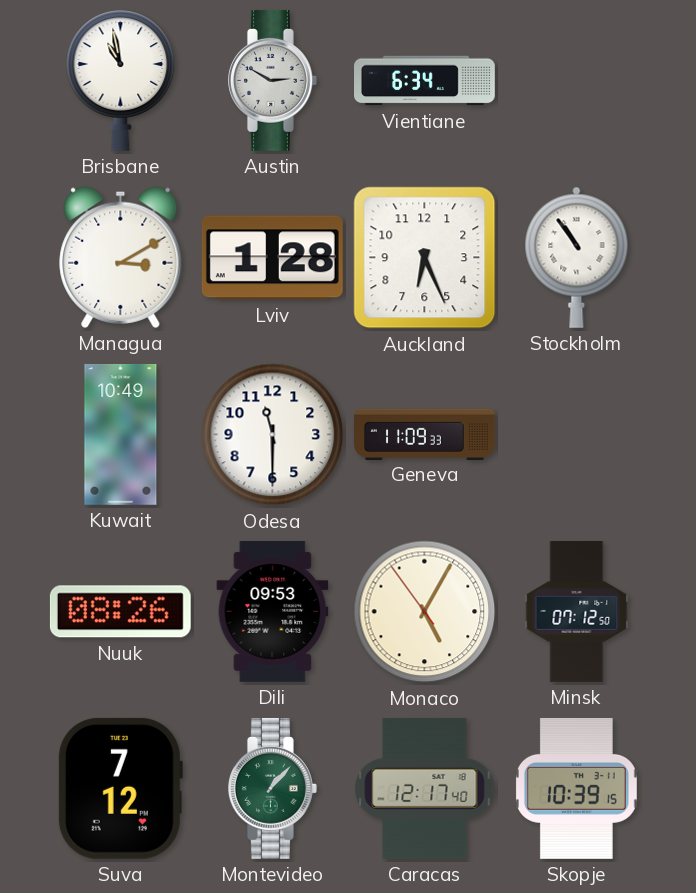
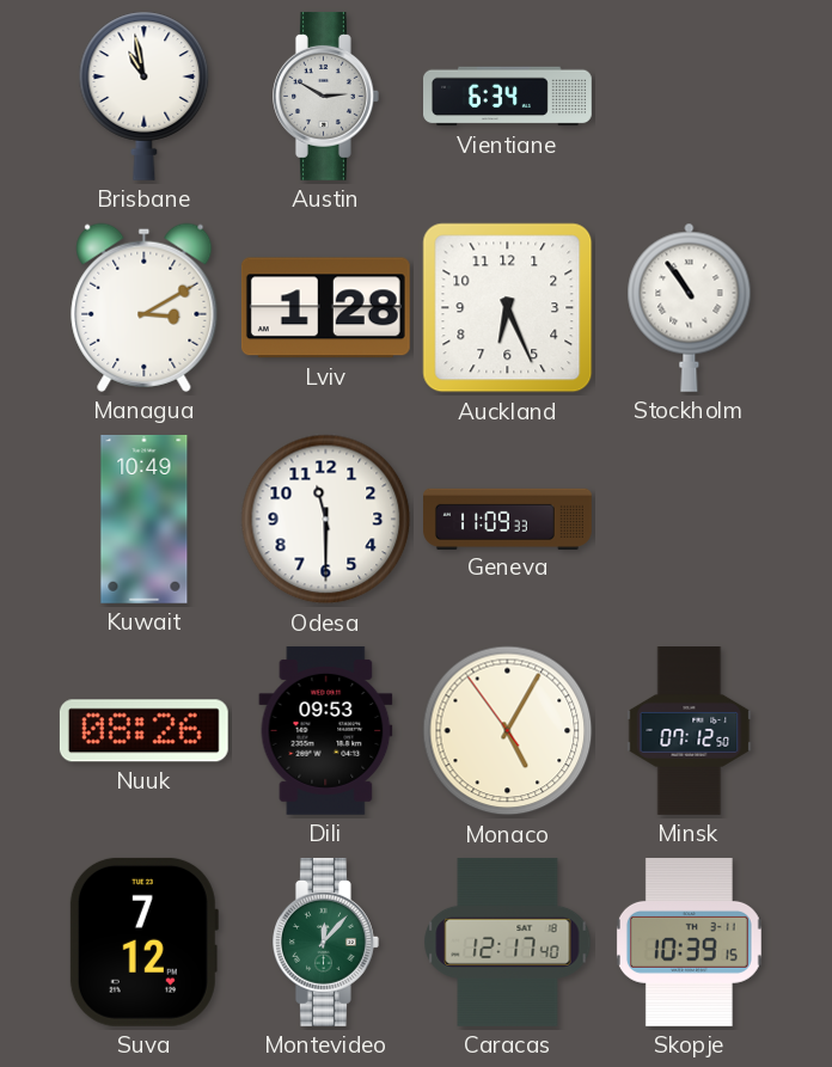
Montevideo: 1:07 -> 12:07
